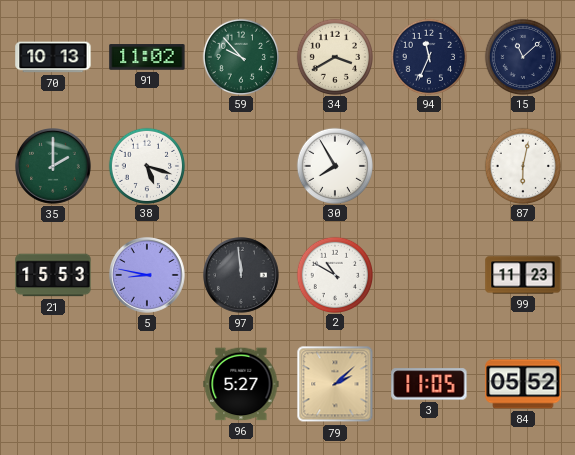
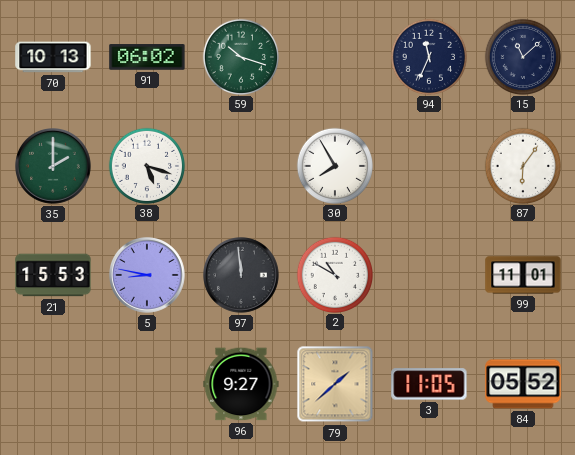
91: 11:02 -> 06:02
59: 9:53 -> 10:18
34: 3:40 -> none
87: 6:02 -> 6:06
99: 11:23 -> 11:01
96: 5:27 -> 9:27
79: 2:08 -> 1:38
